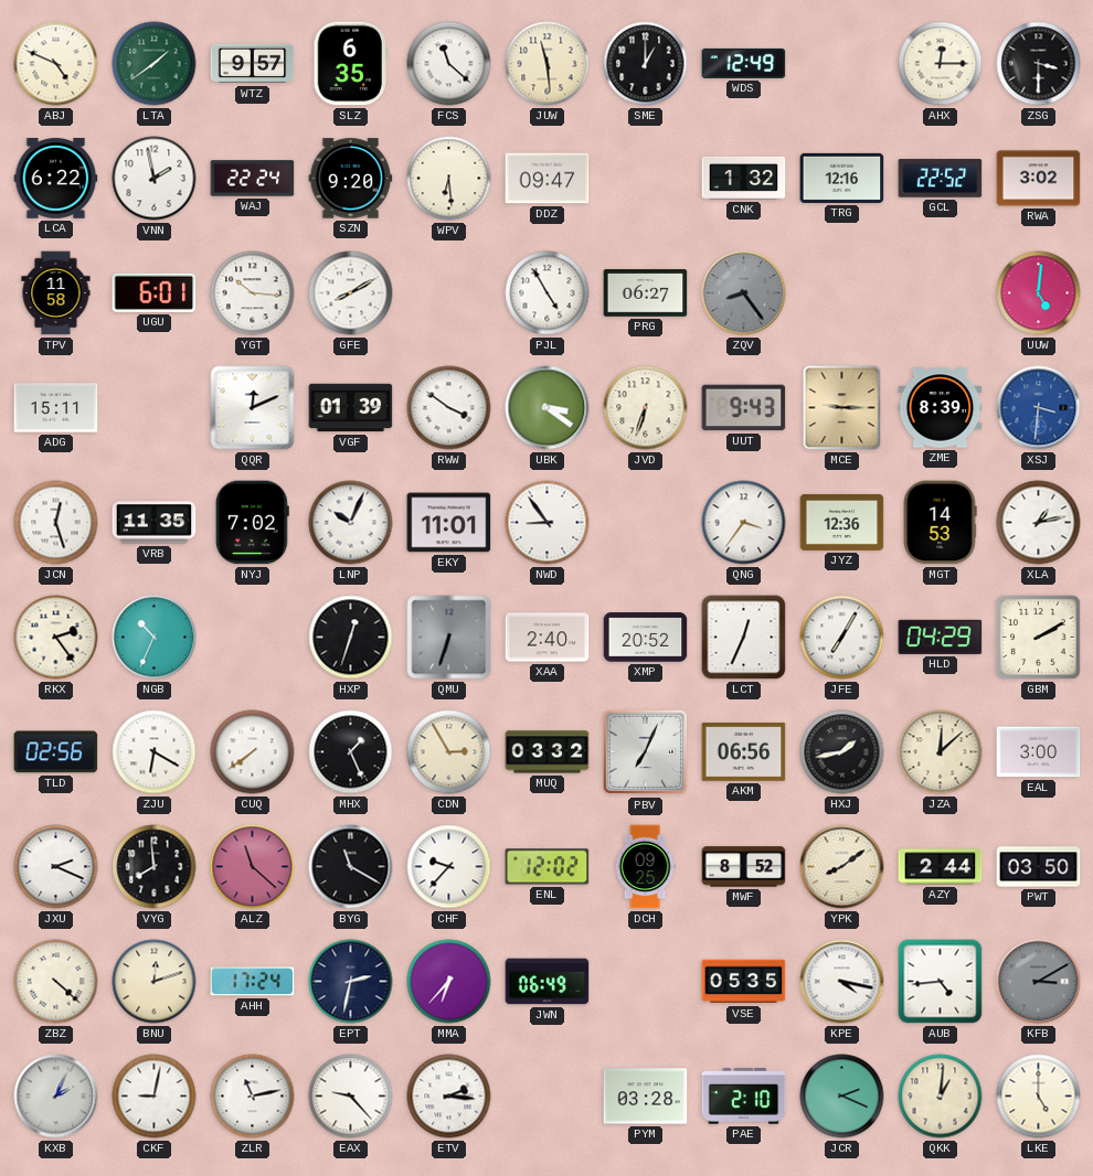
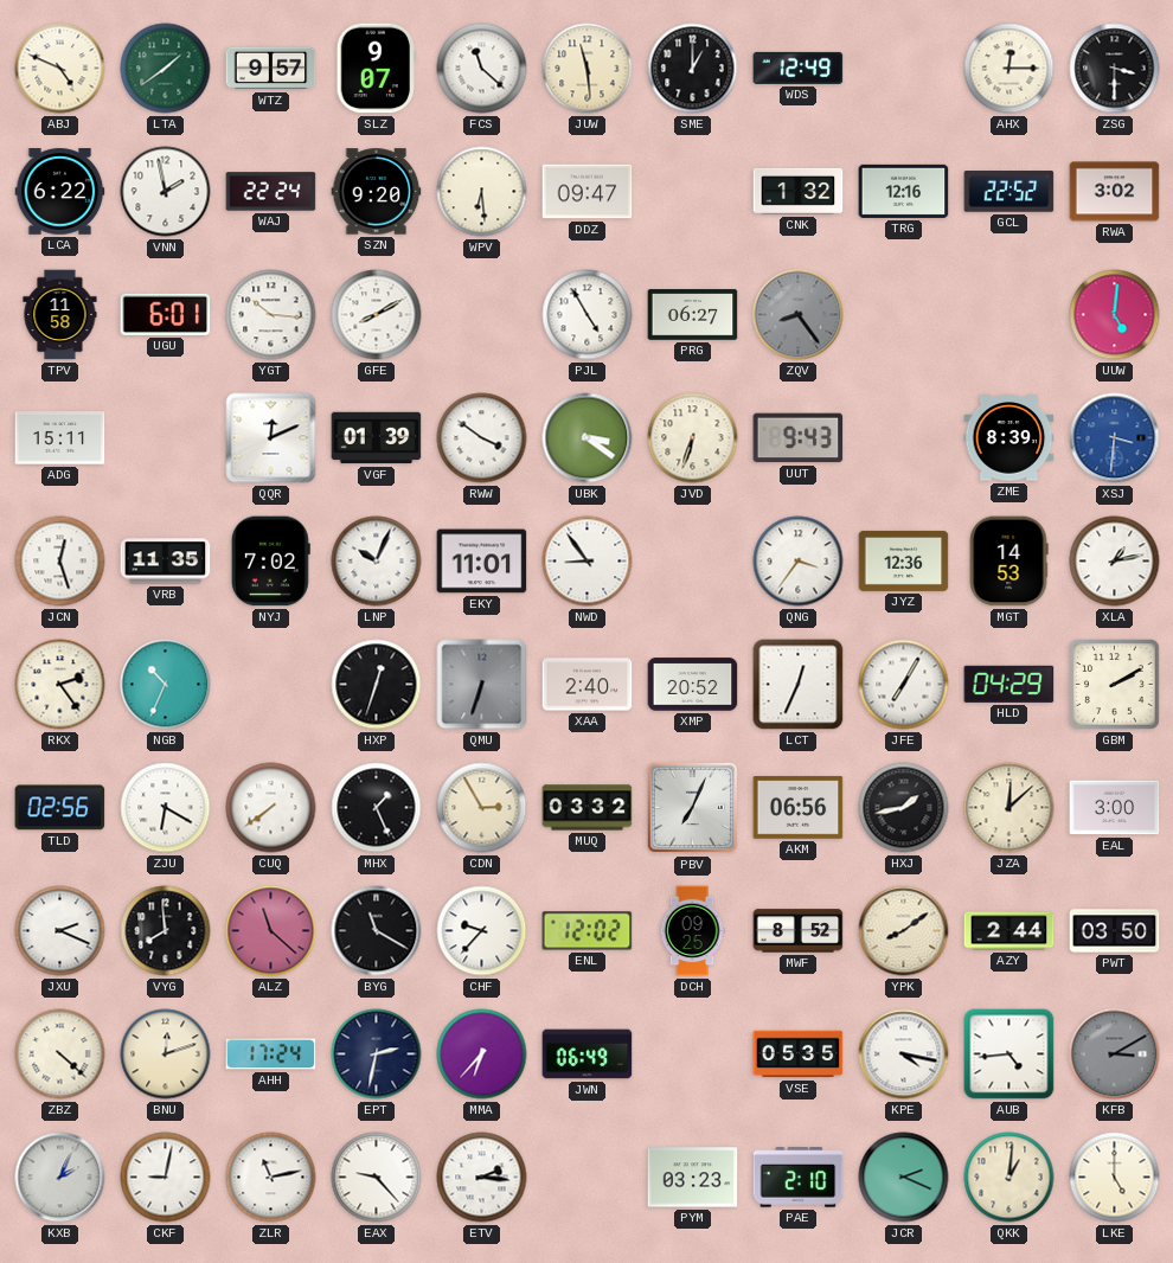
SLZ: 6:35 -> 9:07
MCE: 9:15 -> none
PYM: 03:28 -> 03:23
